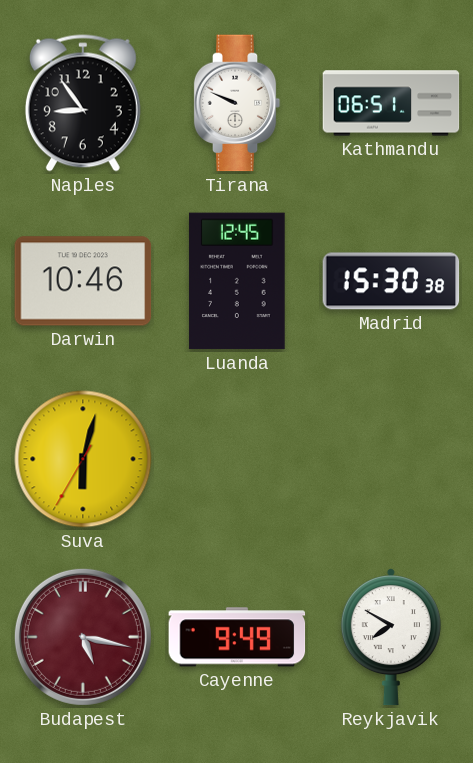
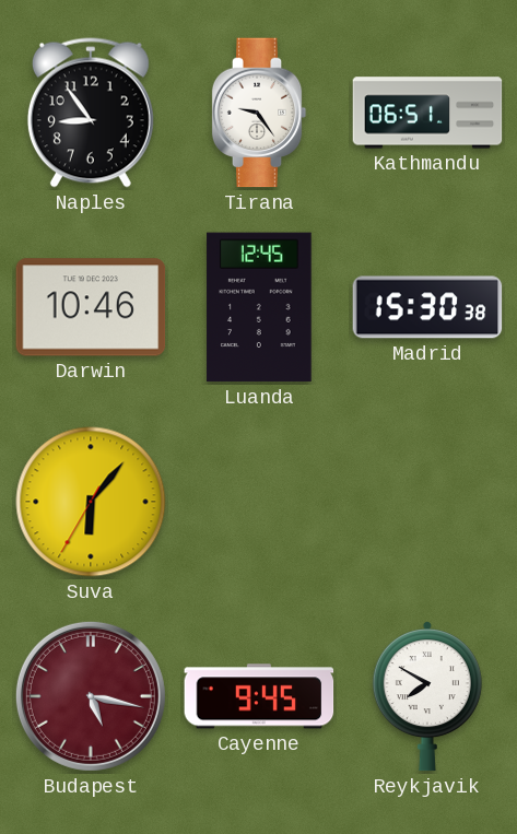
Tirana: 9:49 -> 9:24
Suva: 6:02 -> 6:06
Cayenne: 9:49 -> 9:45
